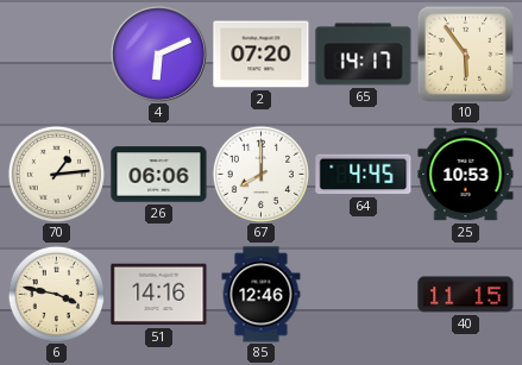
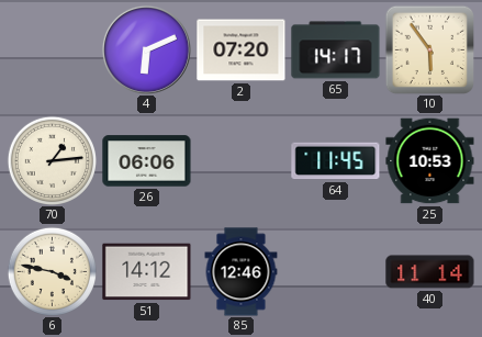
67: 8:00 -> none
64: 4:45 -> 11:45
51: 14:16 -> 14:12
40: 11:15 -> 11:14
